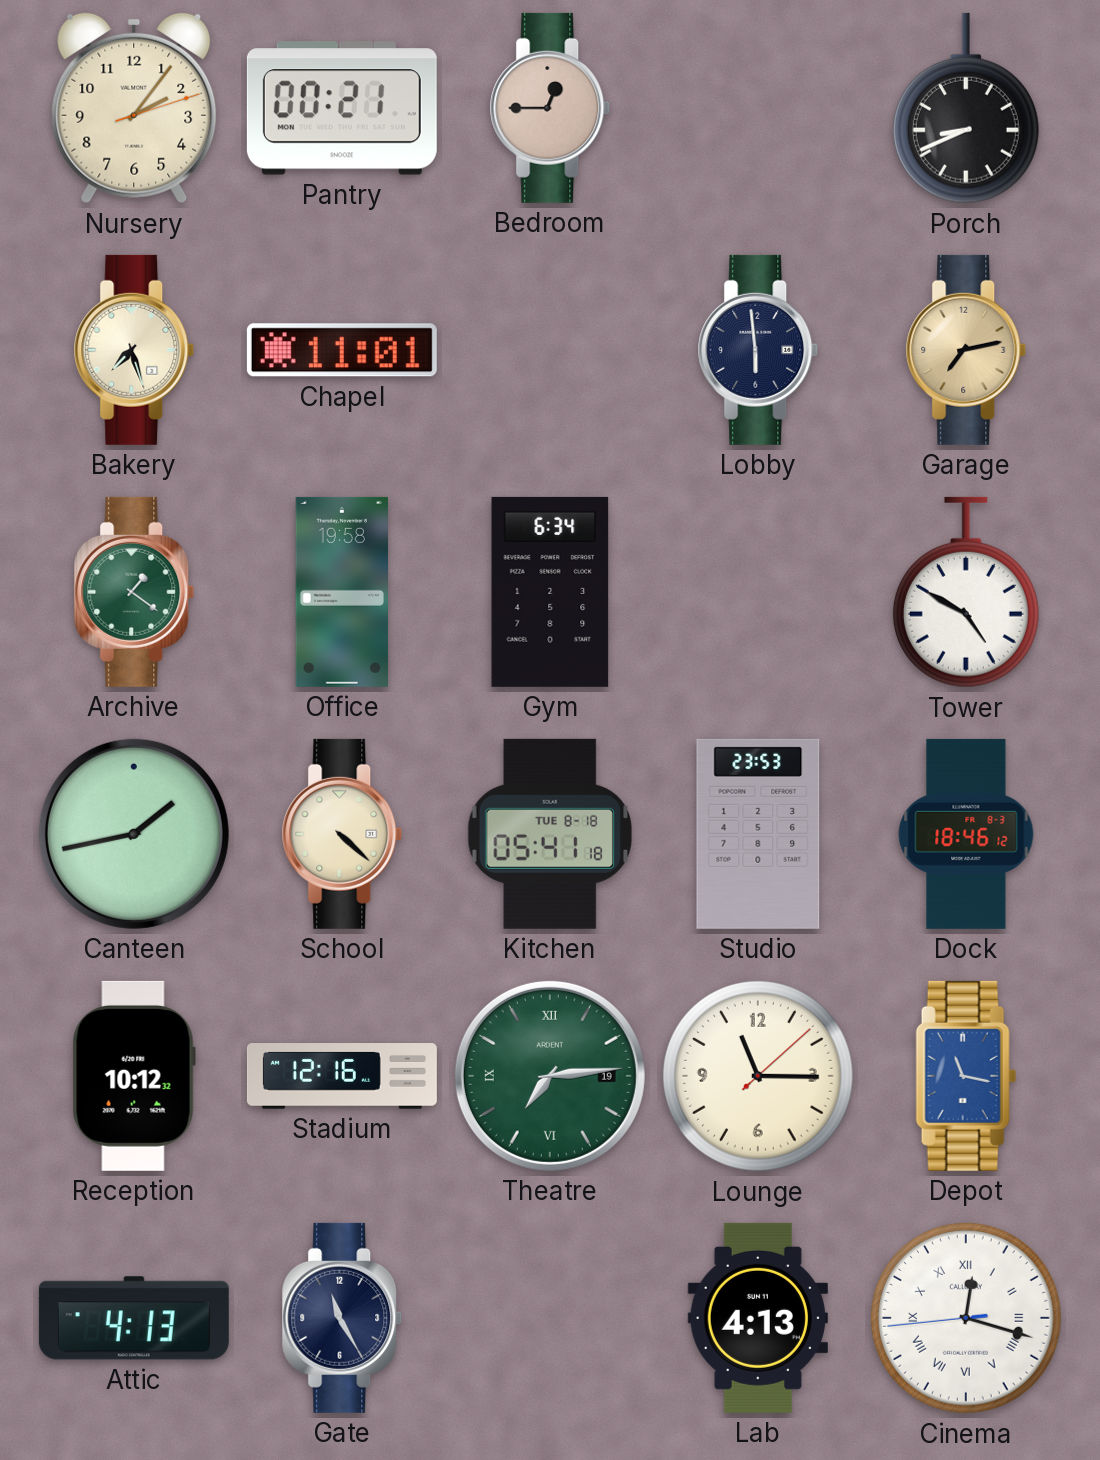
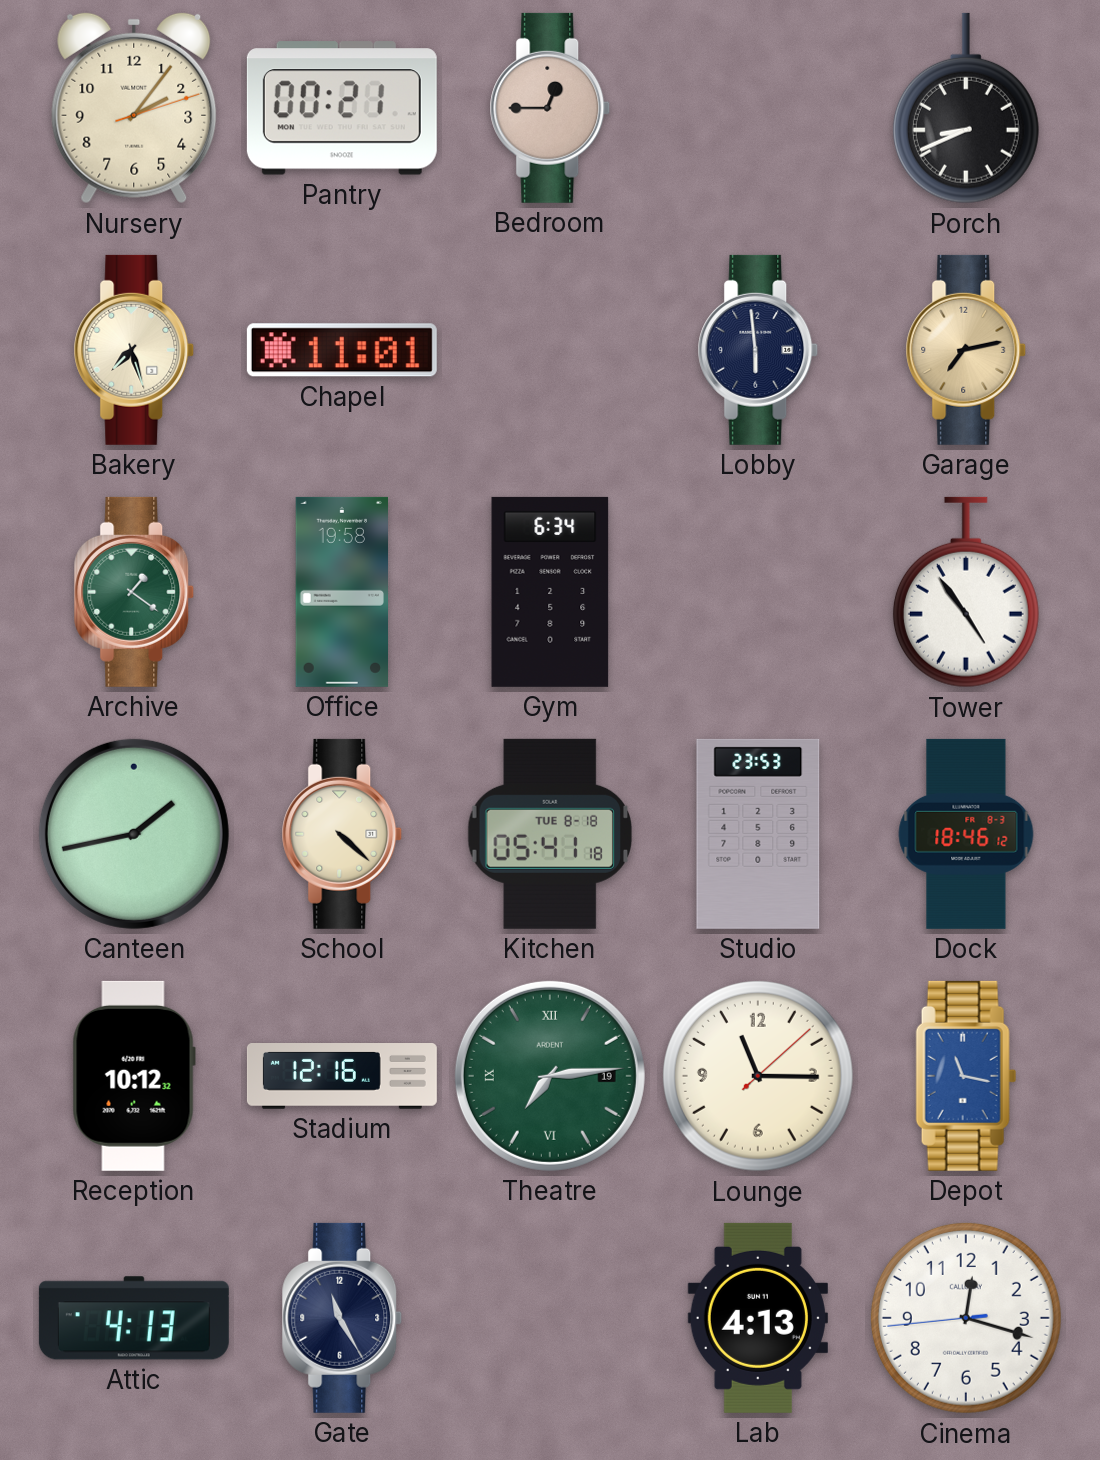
Tower: 4:50 -> 4:54
Cinema numerals: Roman -> Arabic
